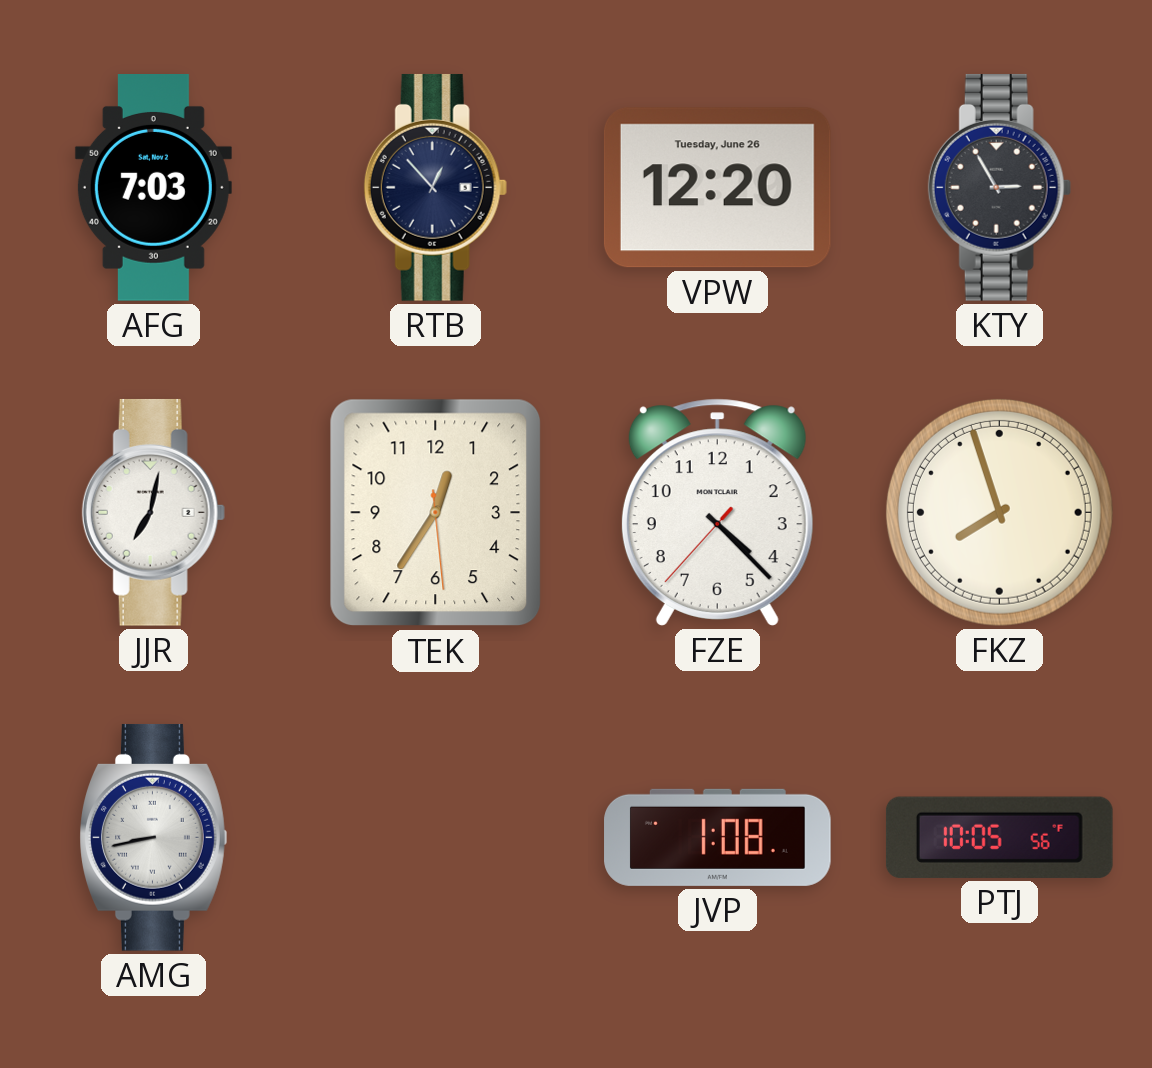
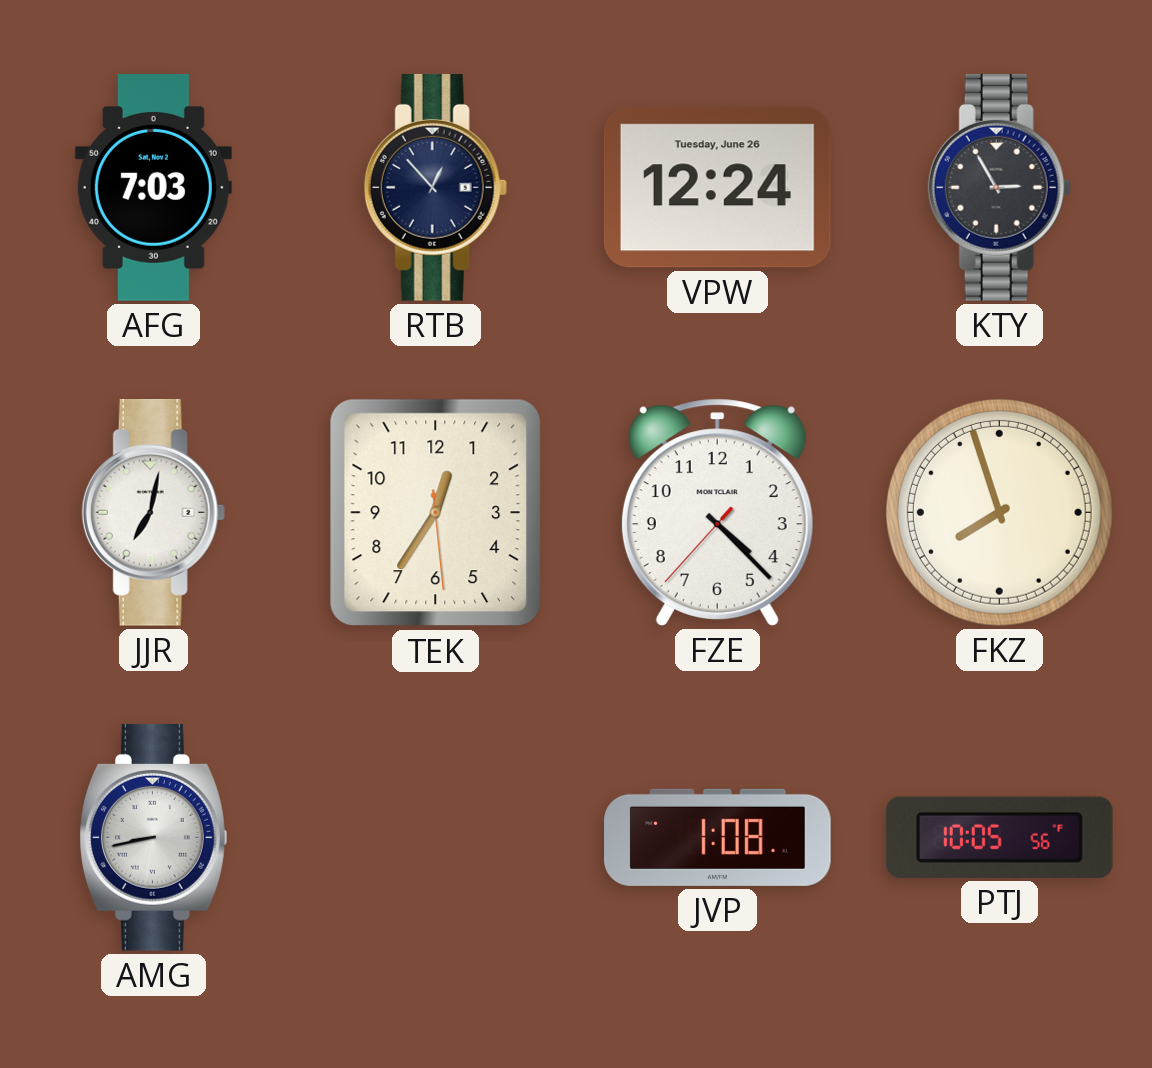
VPW: 12:20 -> 12:24
